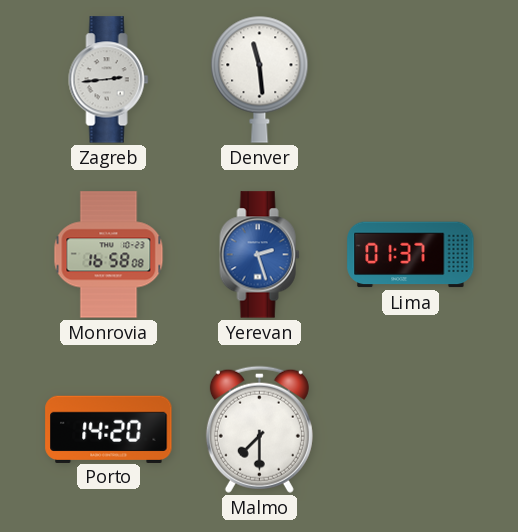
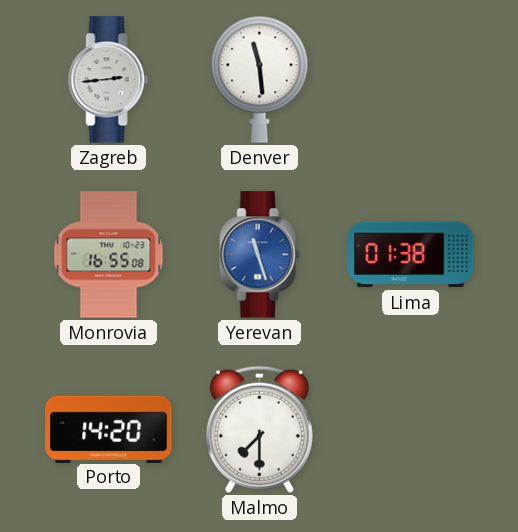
Monrovia: 16:58 -> 16:55
Yerevan: 2:27 -> 11:27
Lima: 01:37 -> 01:38
